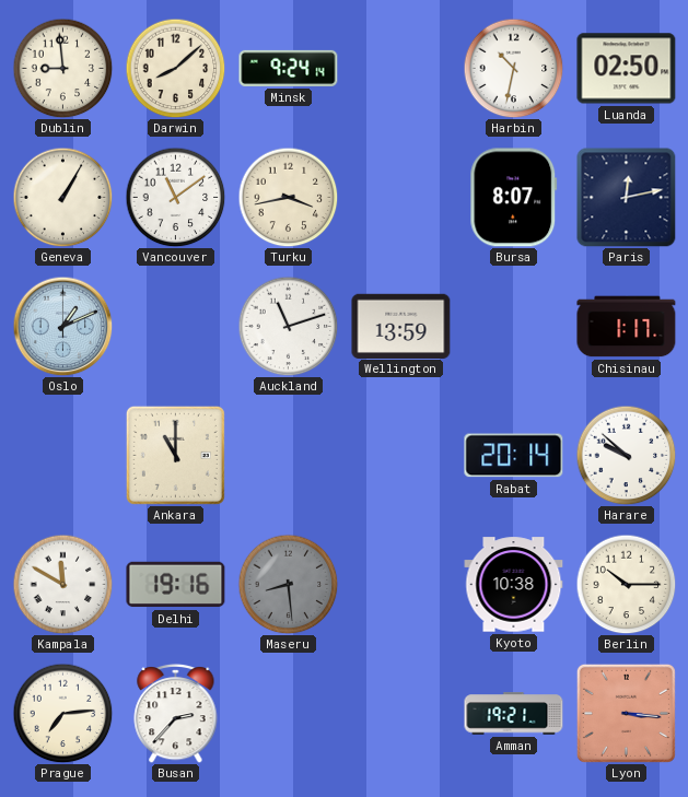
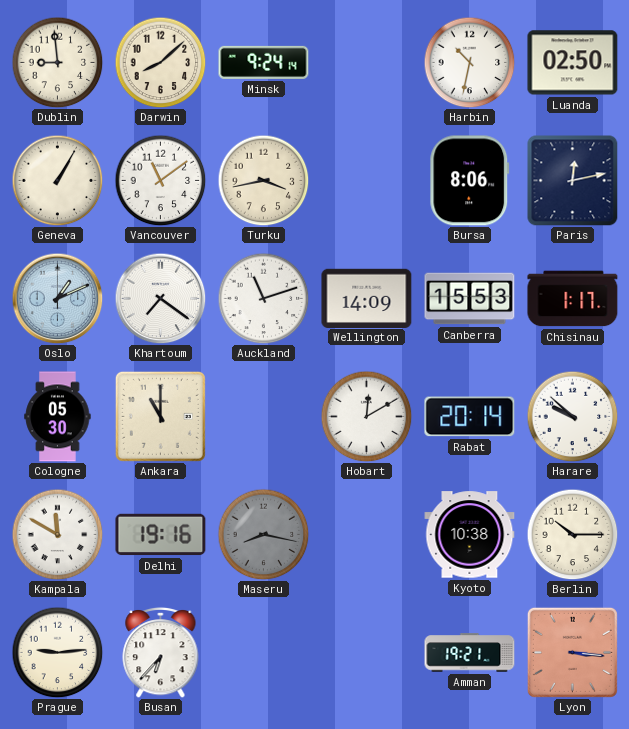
Bursa: 8:07 -> 8:06
Khartoum: none -> 7:21
Wellington: 13:59 -> 14:09
Canberra: none -> 15:53
Cologne: none -> 05:30
Hobart: none -> 12:10
Maseru: 8:29 -> 8:17
Prague: 7:14 -> 9:14
Busan: 2:37 -> 6:37
